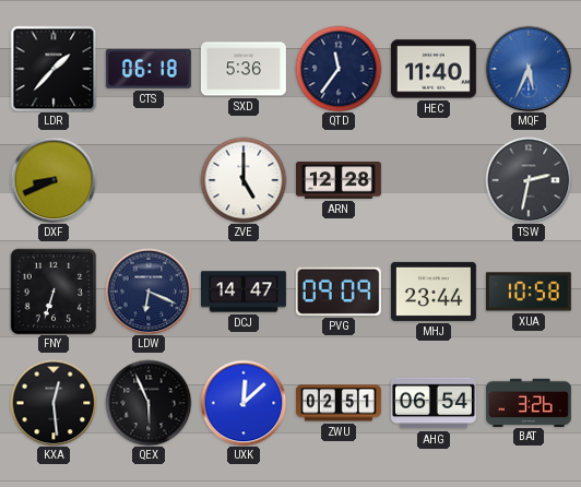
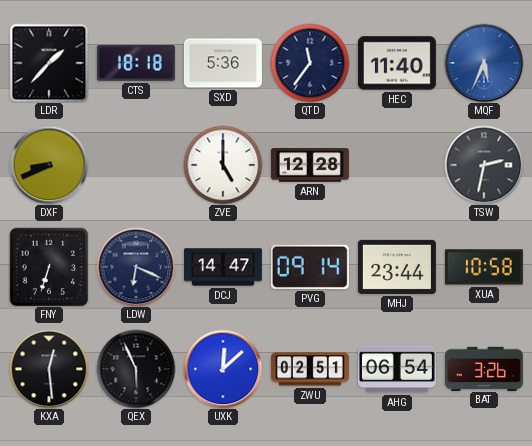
CTS: 06:18 -> 18:18
PVG: 09:09 -> 09:14
